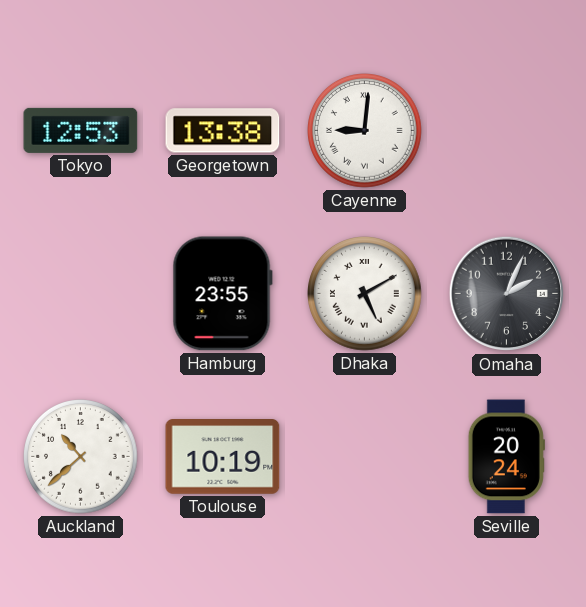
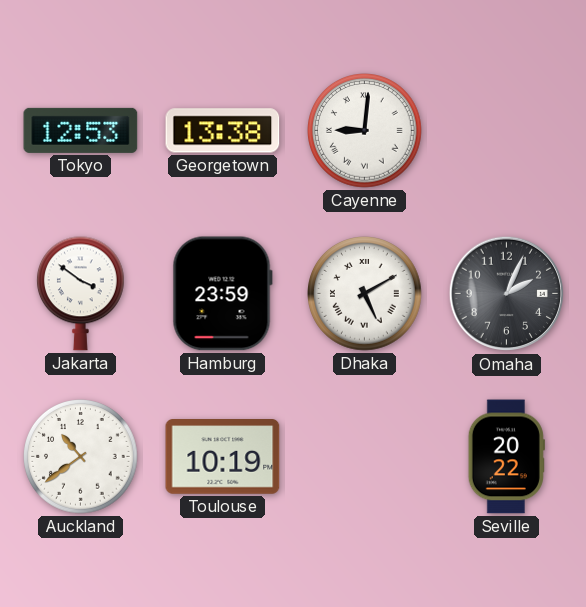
Jakarta: none -> 3:51
Hamburg: 23:55 -> 23:59
Auckland: 10:38 -> 10:39
Seville: 20:24 -> 20:22
